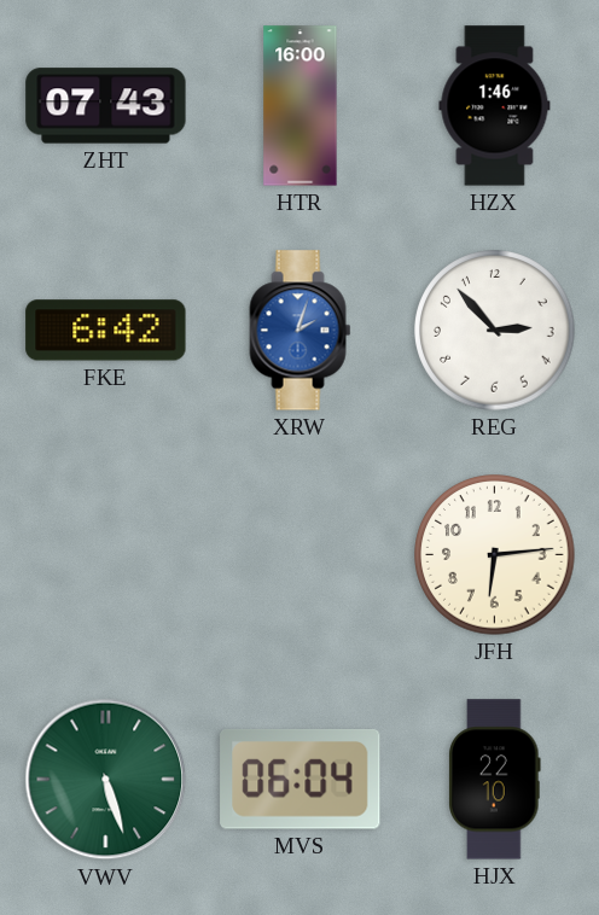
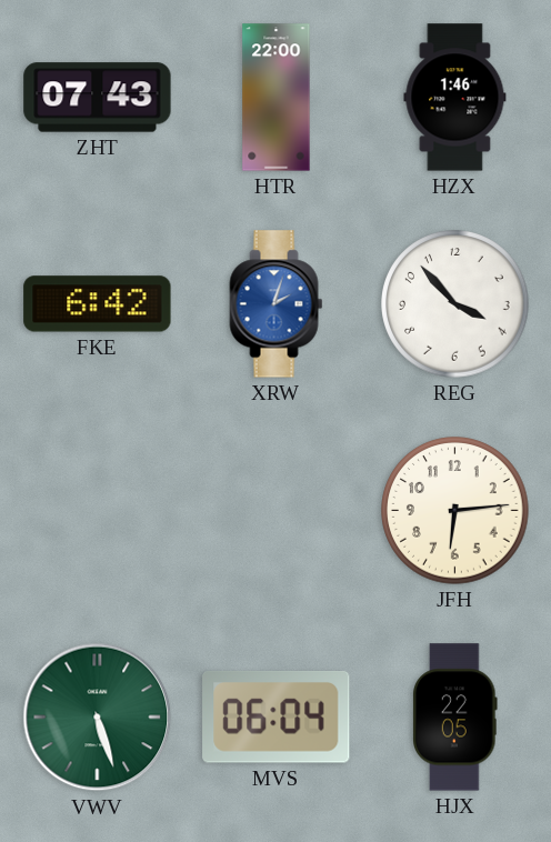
HTR: 16:00 -> 22:00
REG: 2:53 -> 3:53
HJX: 22:10 -> 22:05
